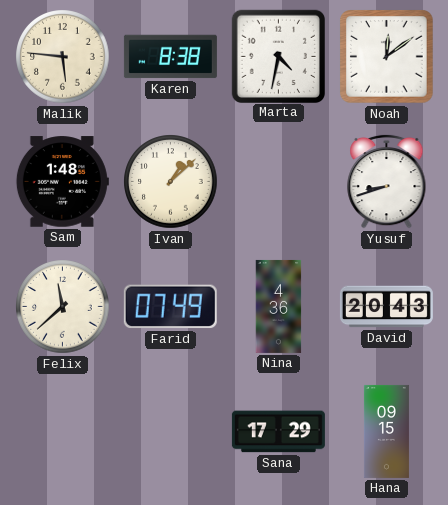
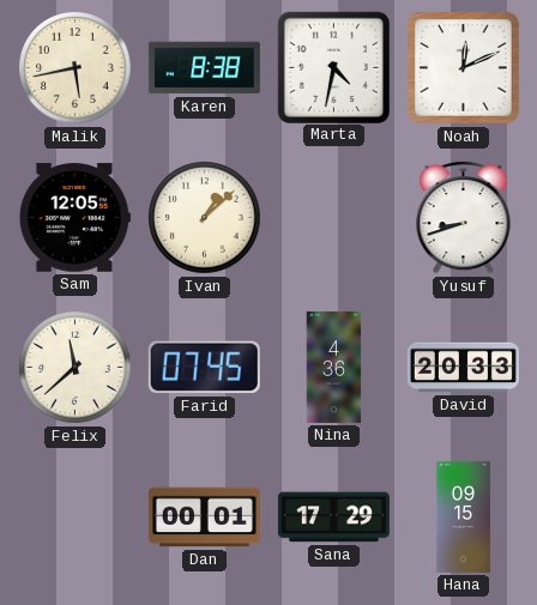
Malik: 5:46 -> 5:43
Noah: 12:09 -> 12:11
Sam: 1:48 -> 12:05
Farid: 07:49 -> 07:45
David: 20:43 -> 20:33
Dan: none -> 00:01
